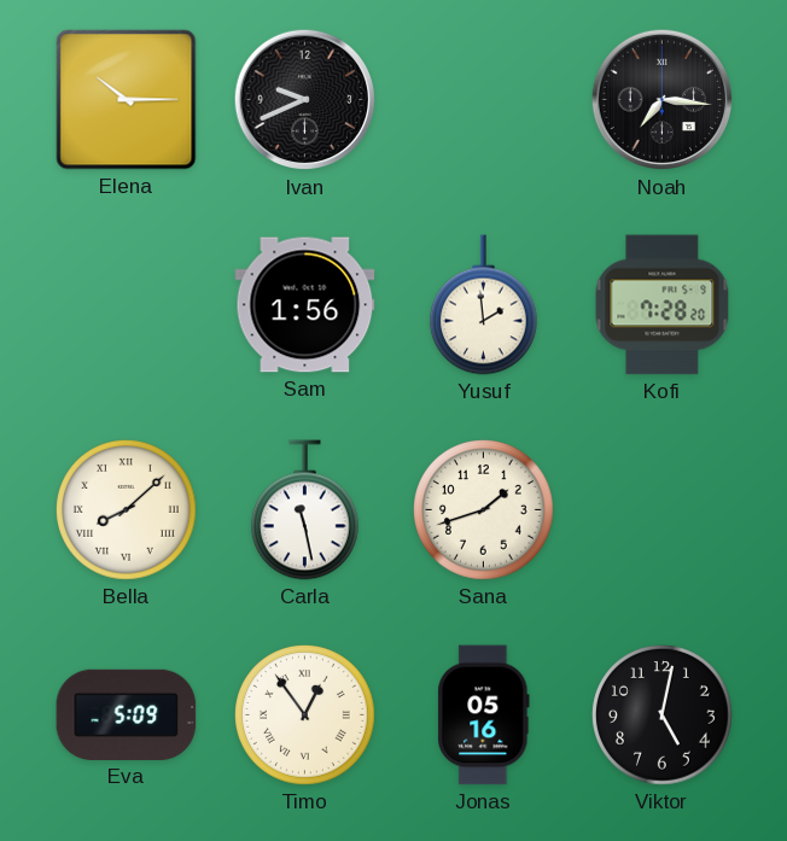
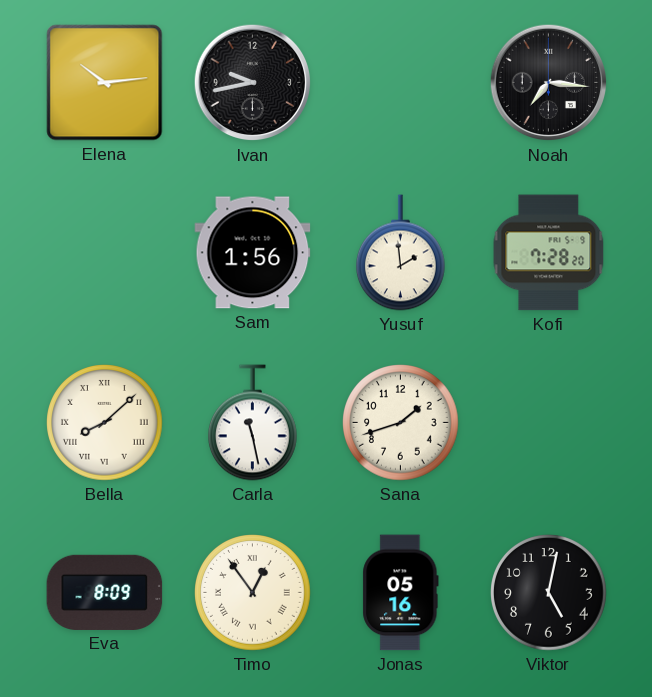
Elena: 10:15 -> 10:14
Ivan: 9:41 -> 9:43
Eva: 5:09 -> 8:09
